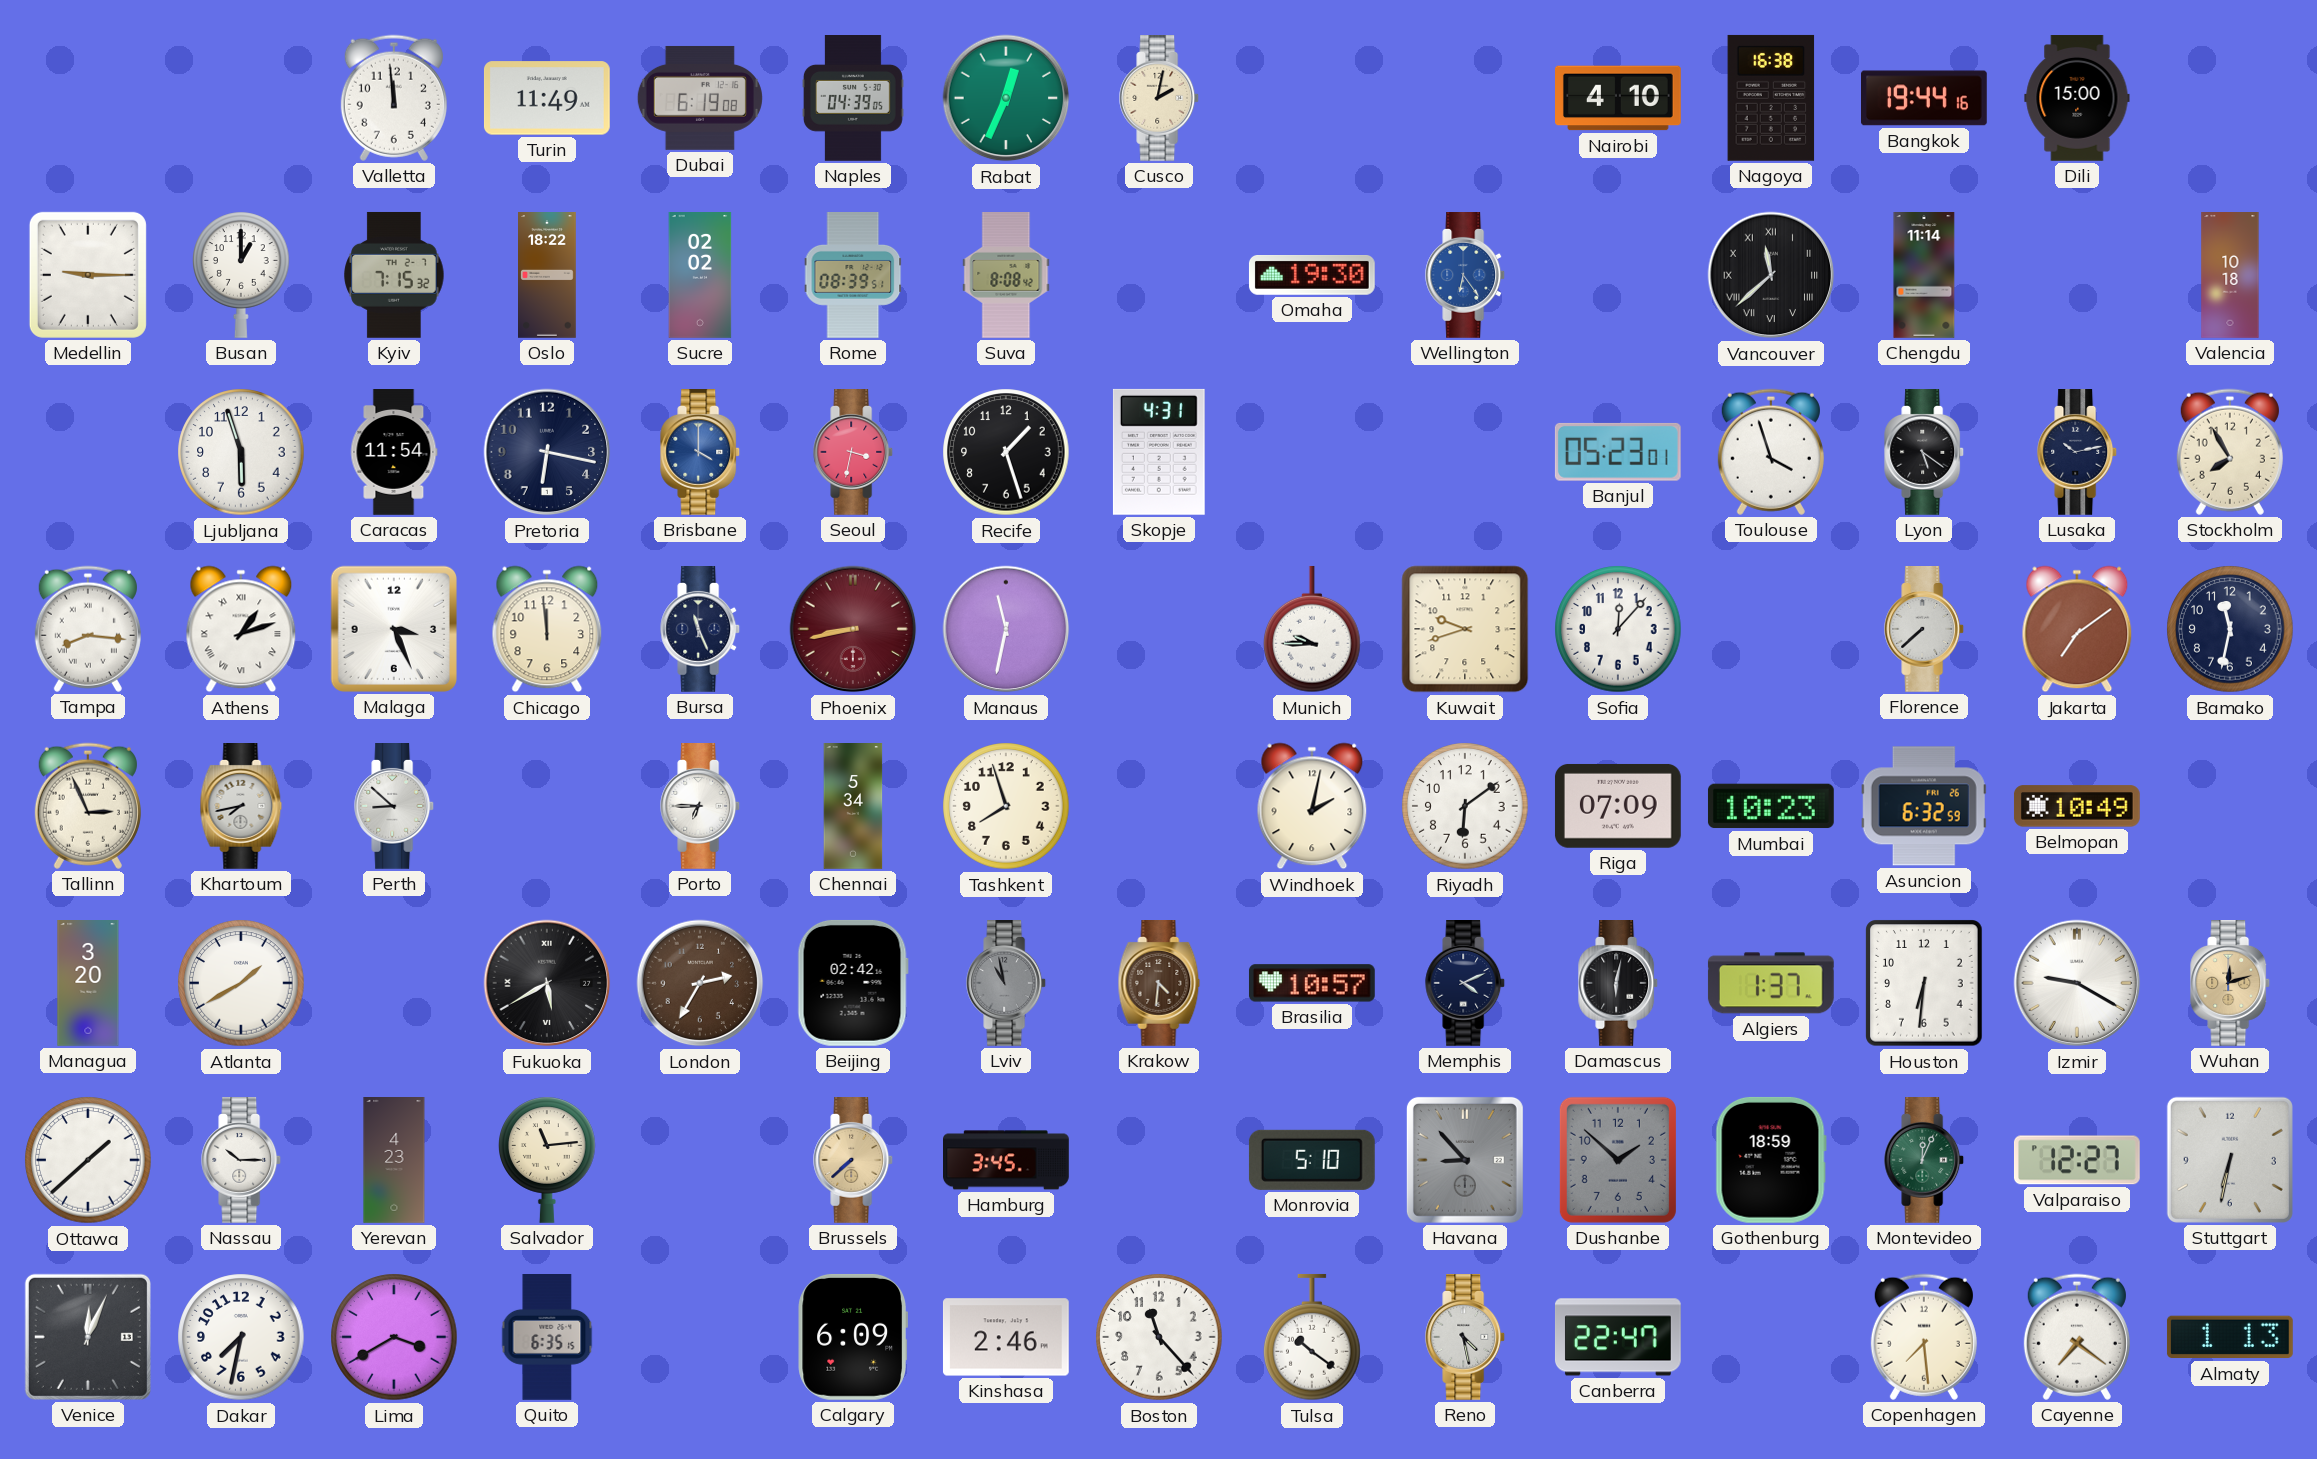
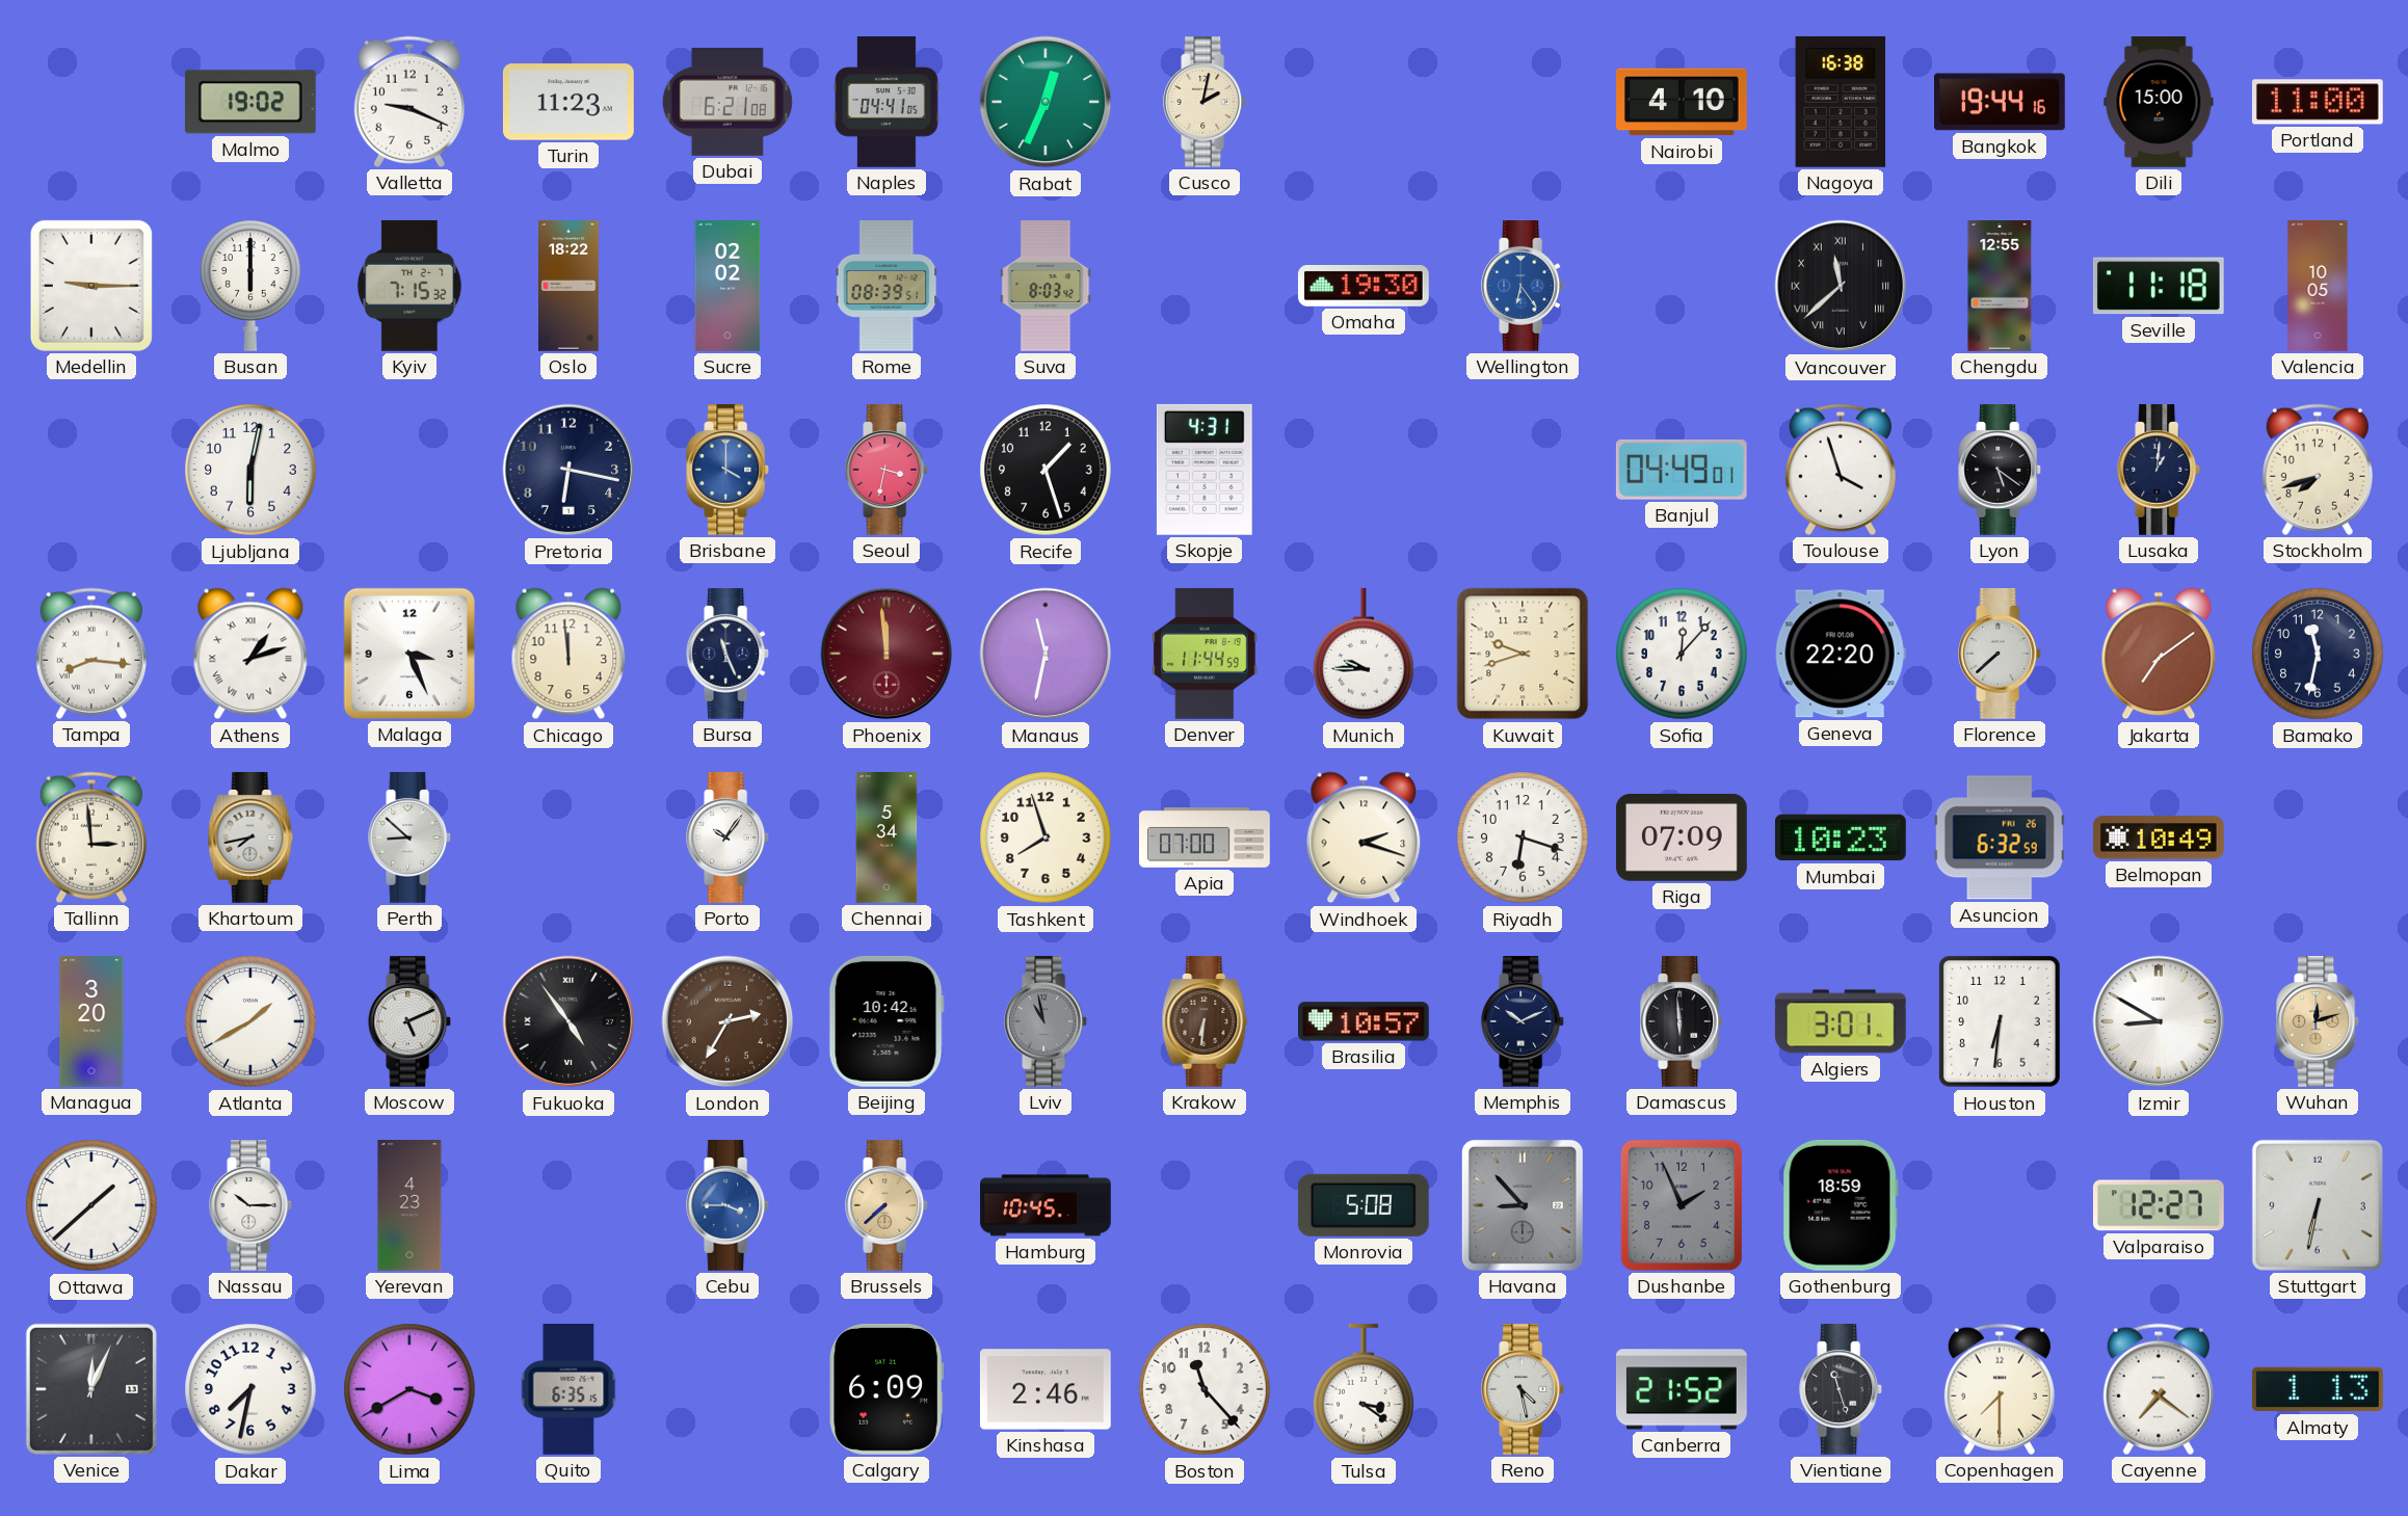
Malmo: none -> 19:02
Valletta: 11:59 -> 9:19
Turin: 11:49 -> 11:23
Dubai: 6:19 -> 6:21
Naples: 04:39 -> 04:41
Portland: none -> 11:00
Busan: 1:00 -> 6:00
Suva: 8:08 -> 8:03
Chengdu: 11:14 -> 12:55
Seville: none -> 11:18
Valencia: 10:18 -> 10:05
Ljubljana: 5:57 -> 6:02
Caracas: 11:54 -> none
Banjul: 05:23 -> 04:49
Lusaka: 10:13 -> 1:01
Stockholm: 7:55 -> 7:42
Phoenix: 8:43 -> 11:59
Denver: none -> 11:44
Geneva: none -> 22:20
Tallinn: 2:56 -> 2:59
Porto: 6:45 -> 10:06
Apia: none -> 07:00
Windhoek: 2:02 -> 2:18
Riyadh: 6:09 -> 6:18
Moscow: none -> 5:11
Fukuoka: 5:40 -> 4:54
Beijing: 02:42 -> 10:42
Krakow: 4:31 -> 6:31
Memphis: 4:11 -> 10:11
Damascus: 6:02 -> 5:59
Algiers: 1:37 -> 3:01
Izmir: 9:20 -> 8:50
Salvador: 11:14 -> none
Cebu: none -> 3:45
Hamburg: 3:45 -> 10:45
Monrovia: 5:10 -> 5:08
Dushanbe: 1:52 -> 1:56
Montevideo: 12:04 -> none
Tulsa: 10:21 -> 3:21
Canberra: 22:47 -> 21:52
Vientiane: none -> 11:27
Copenhagen: 7:29 -> 7:30
